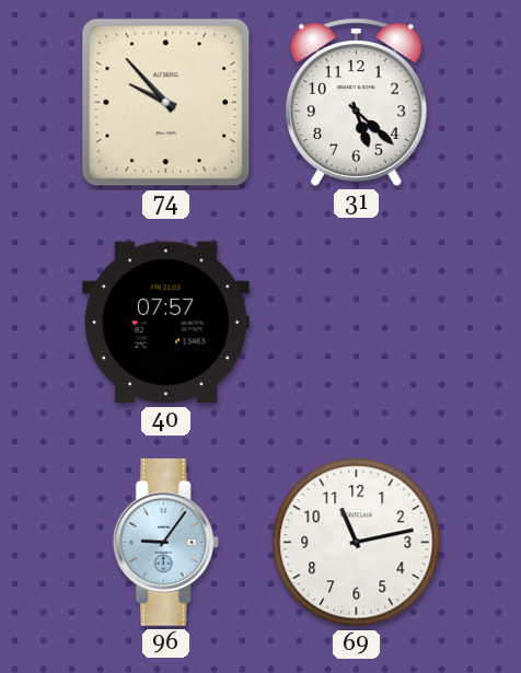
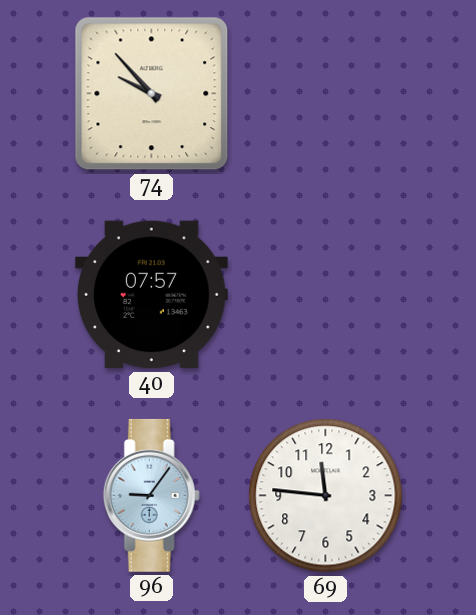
31: 5:22 -> none
69: 11:13 -> 11:46
